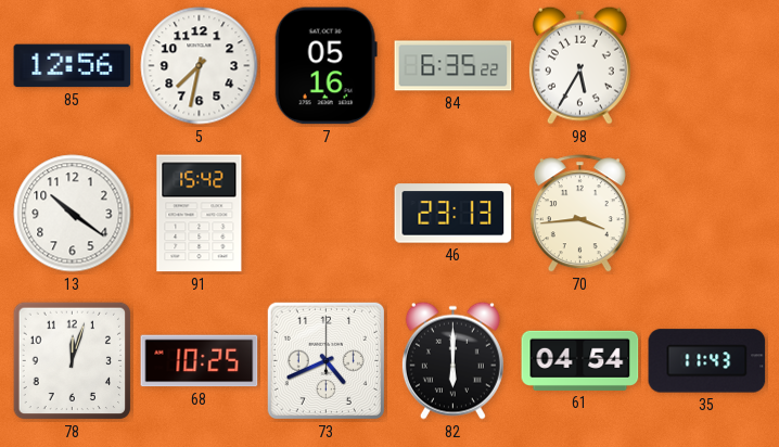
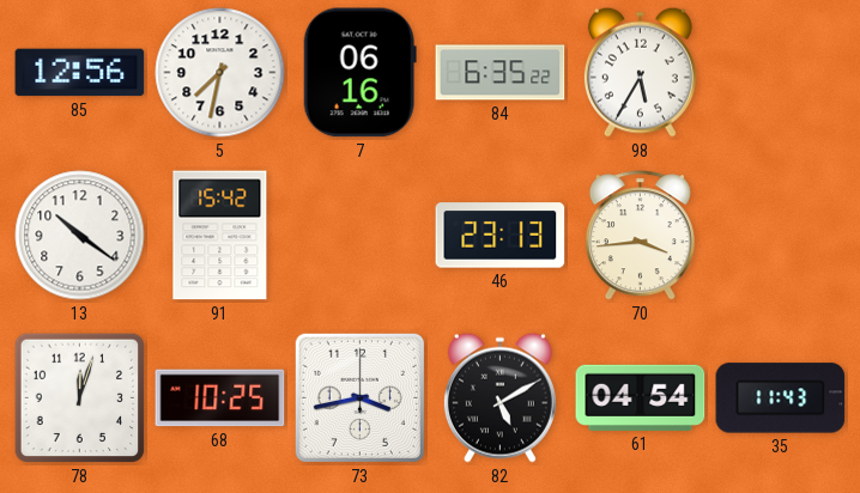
7: 05:16 -> 06:16
73: 4:41 -> 3:43
82: 6:00 -> 5:10
